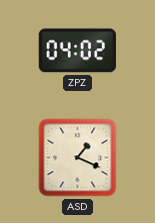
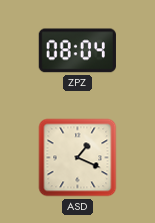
ZPZ: 04:02 -> 08:04
